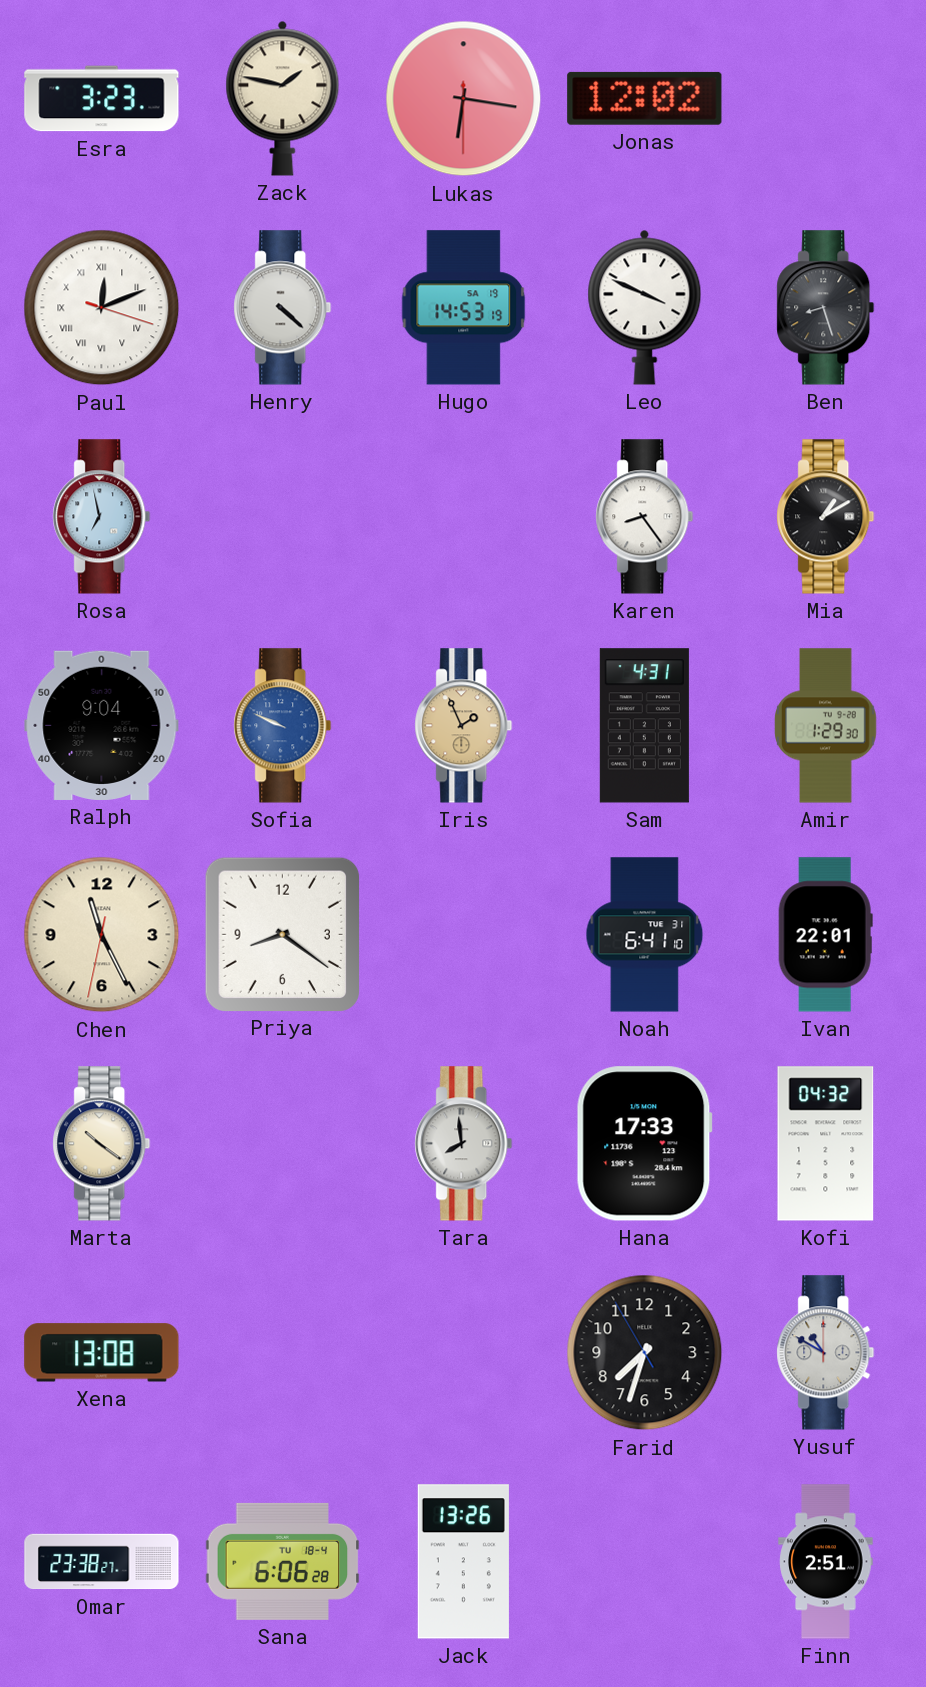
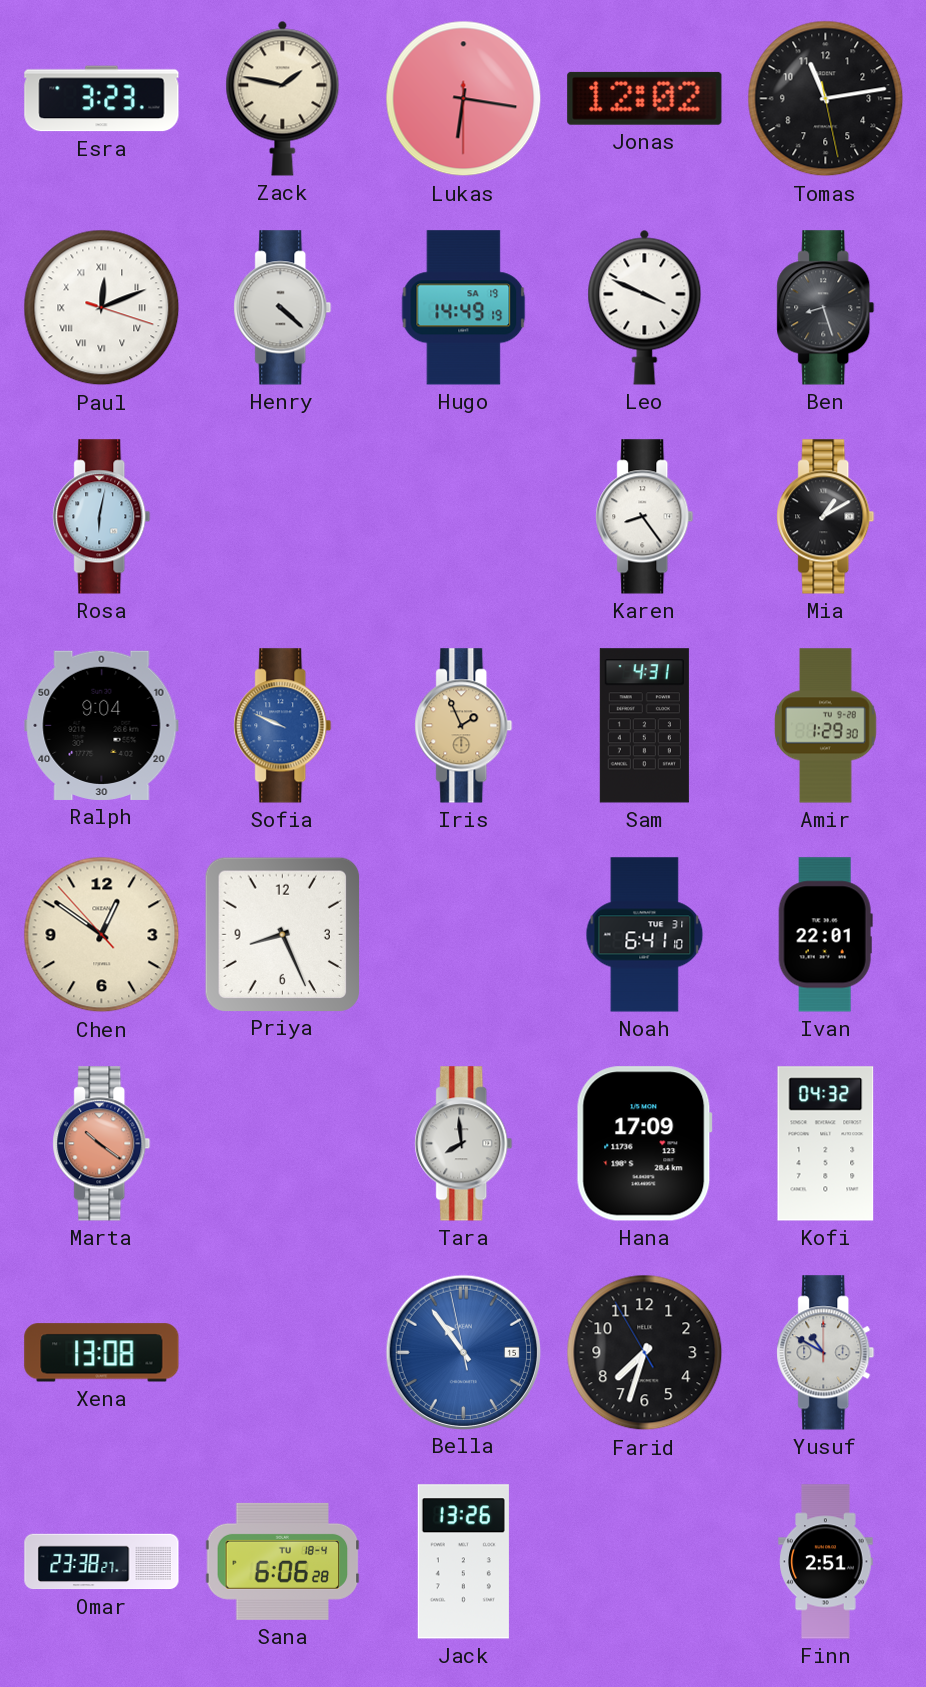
Tomas: none -> 11:13
Hugo: 14:53 -> 14:49
Rosa: 6:58 -> 6:02
Chen: 11:25 -> 12:50
Priya: 8:21 -> 8:26
Marta dial: cream -> salmon
Hana: 17:33 -> 17:09
Bella: none -> 10:53
